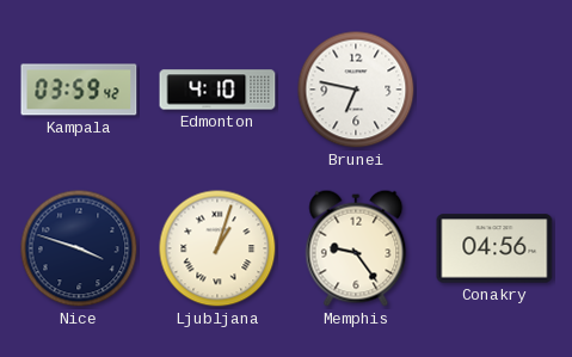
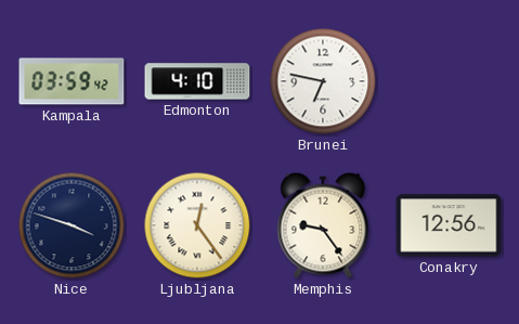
Ljubljana: 1:03 -> 12:24
Conakry: 04:56 -> 12:56
